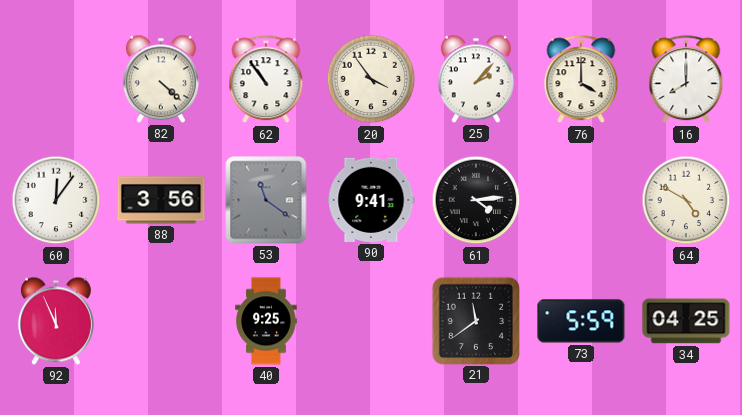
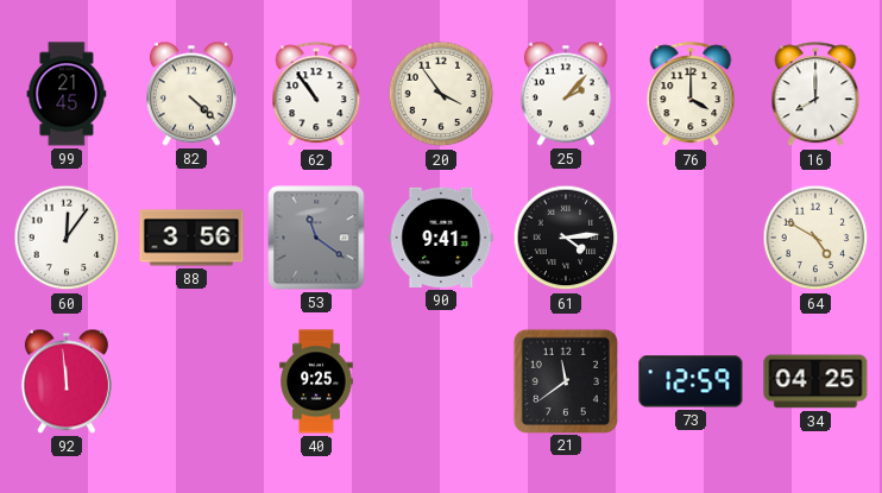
99: none -> 21:45
92: 11:56 -> 11:59
73: 5:59 -> 12:59
